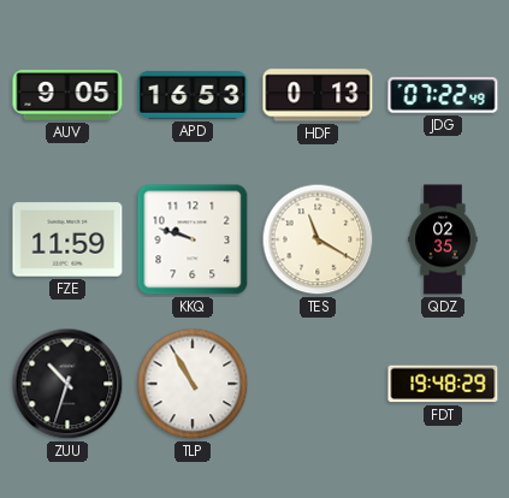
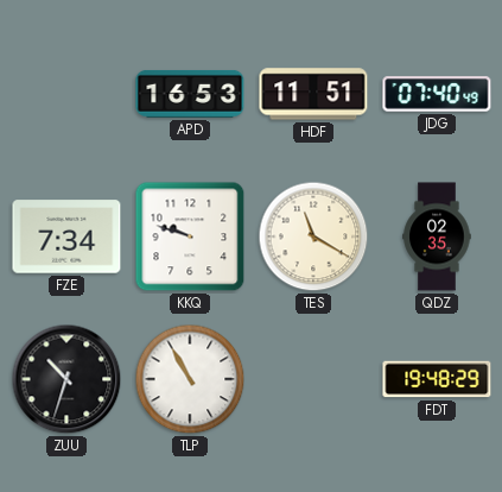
AUV: 9:05 -> none
HDF: 0:13 -> 11:51
JDG: 07:22 -> 07:40
FZE: 11:59 -> 7:34
